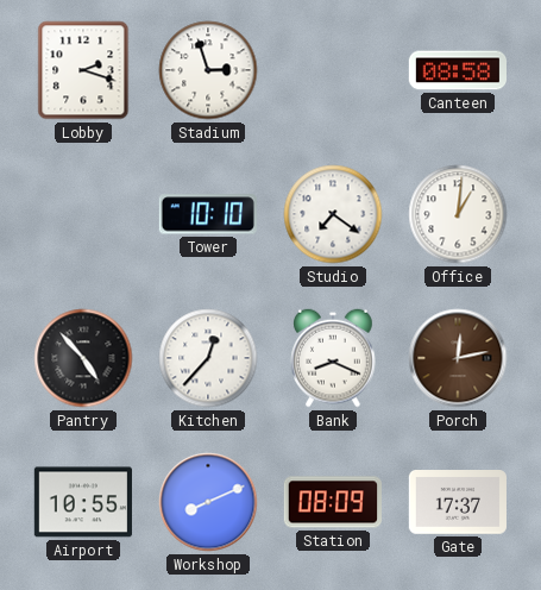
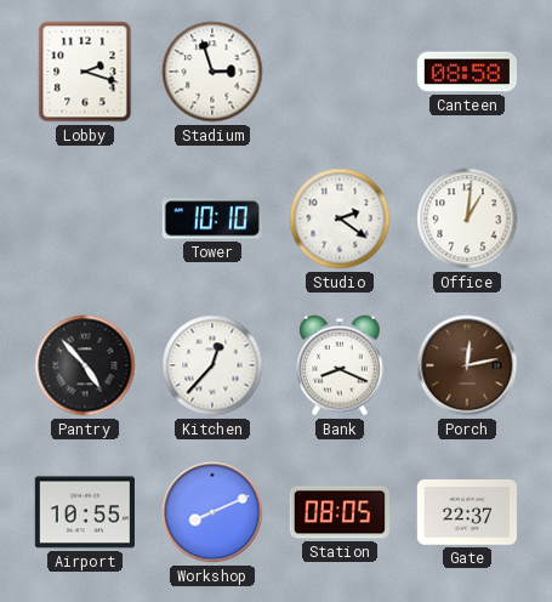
Studio: 7:21 -> 2:21
Station: 08:09 -> 08:05
Gate: 17:37 -> 22:37
